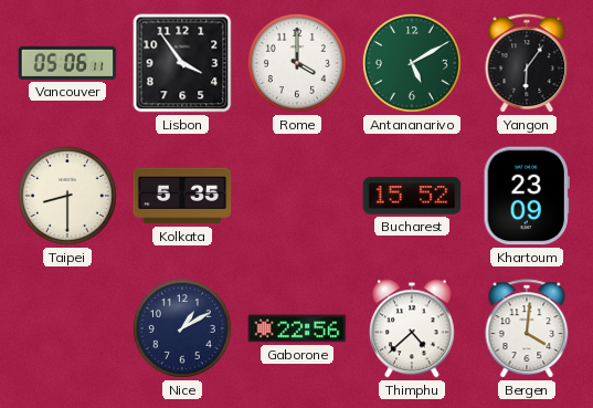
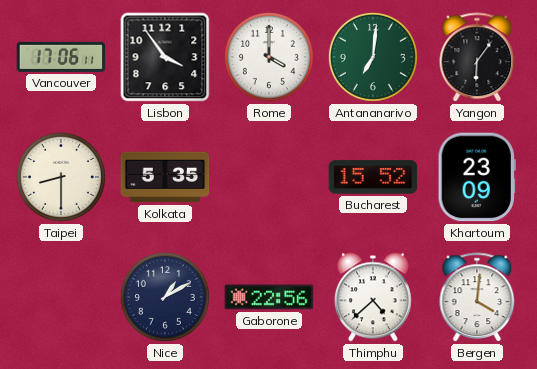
Vancouver: 05:06 -> 17:06
Antananarivo: 5:10 -> 7:01
